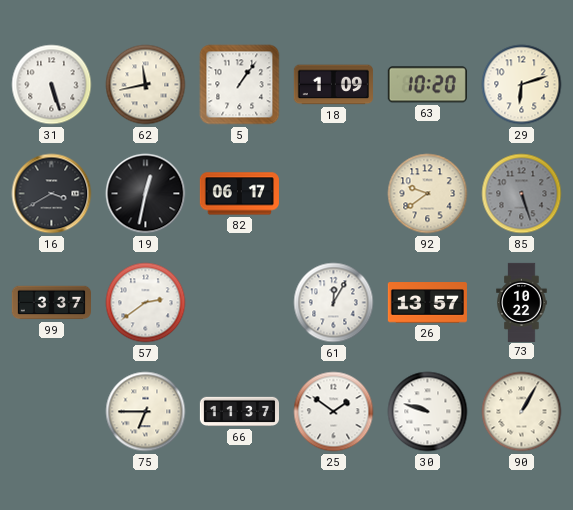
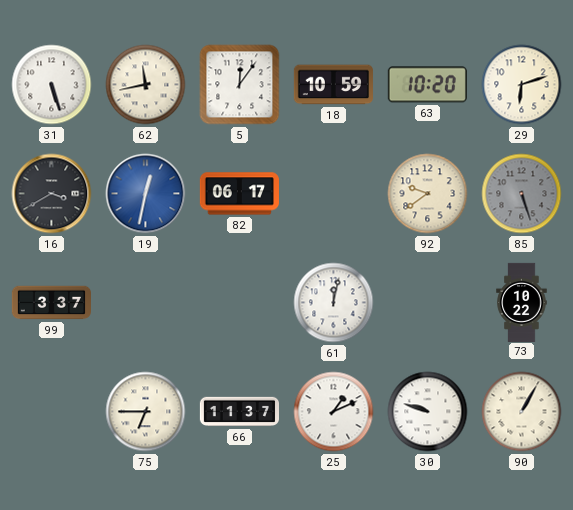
5: 1:06 -> 12:06
18: 1:09 -> 10:59
19 dial: black -> blue
57: 2:39 -> none
61: 12:05 -> 12:02
26: 13:57 -> none
25: 1:51 -> 1:11
